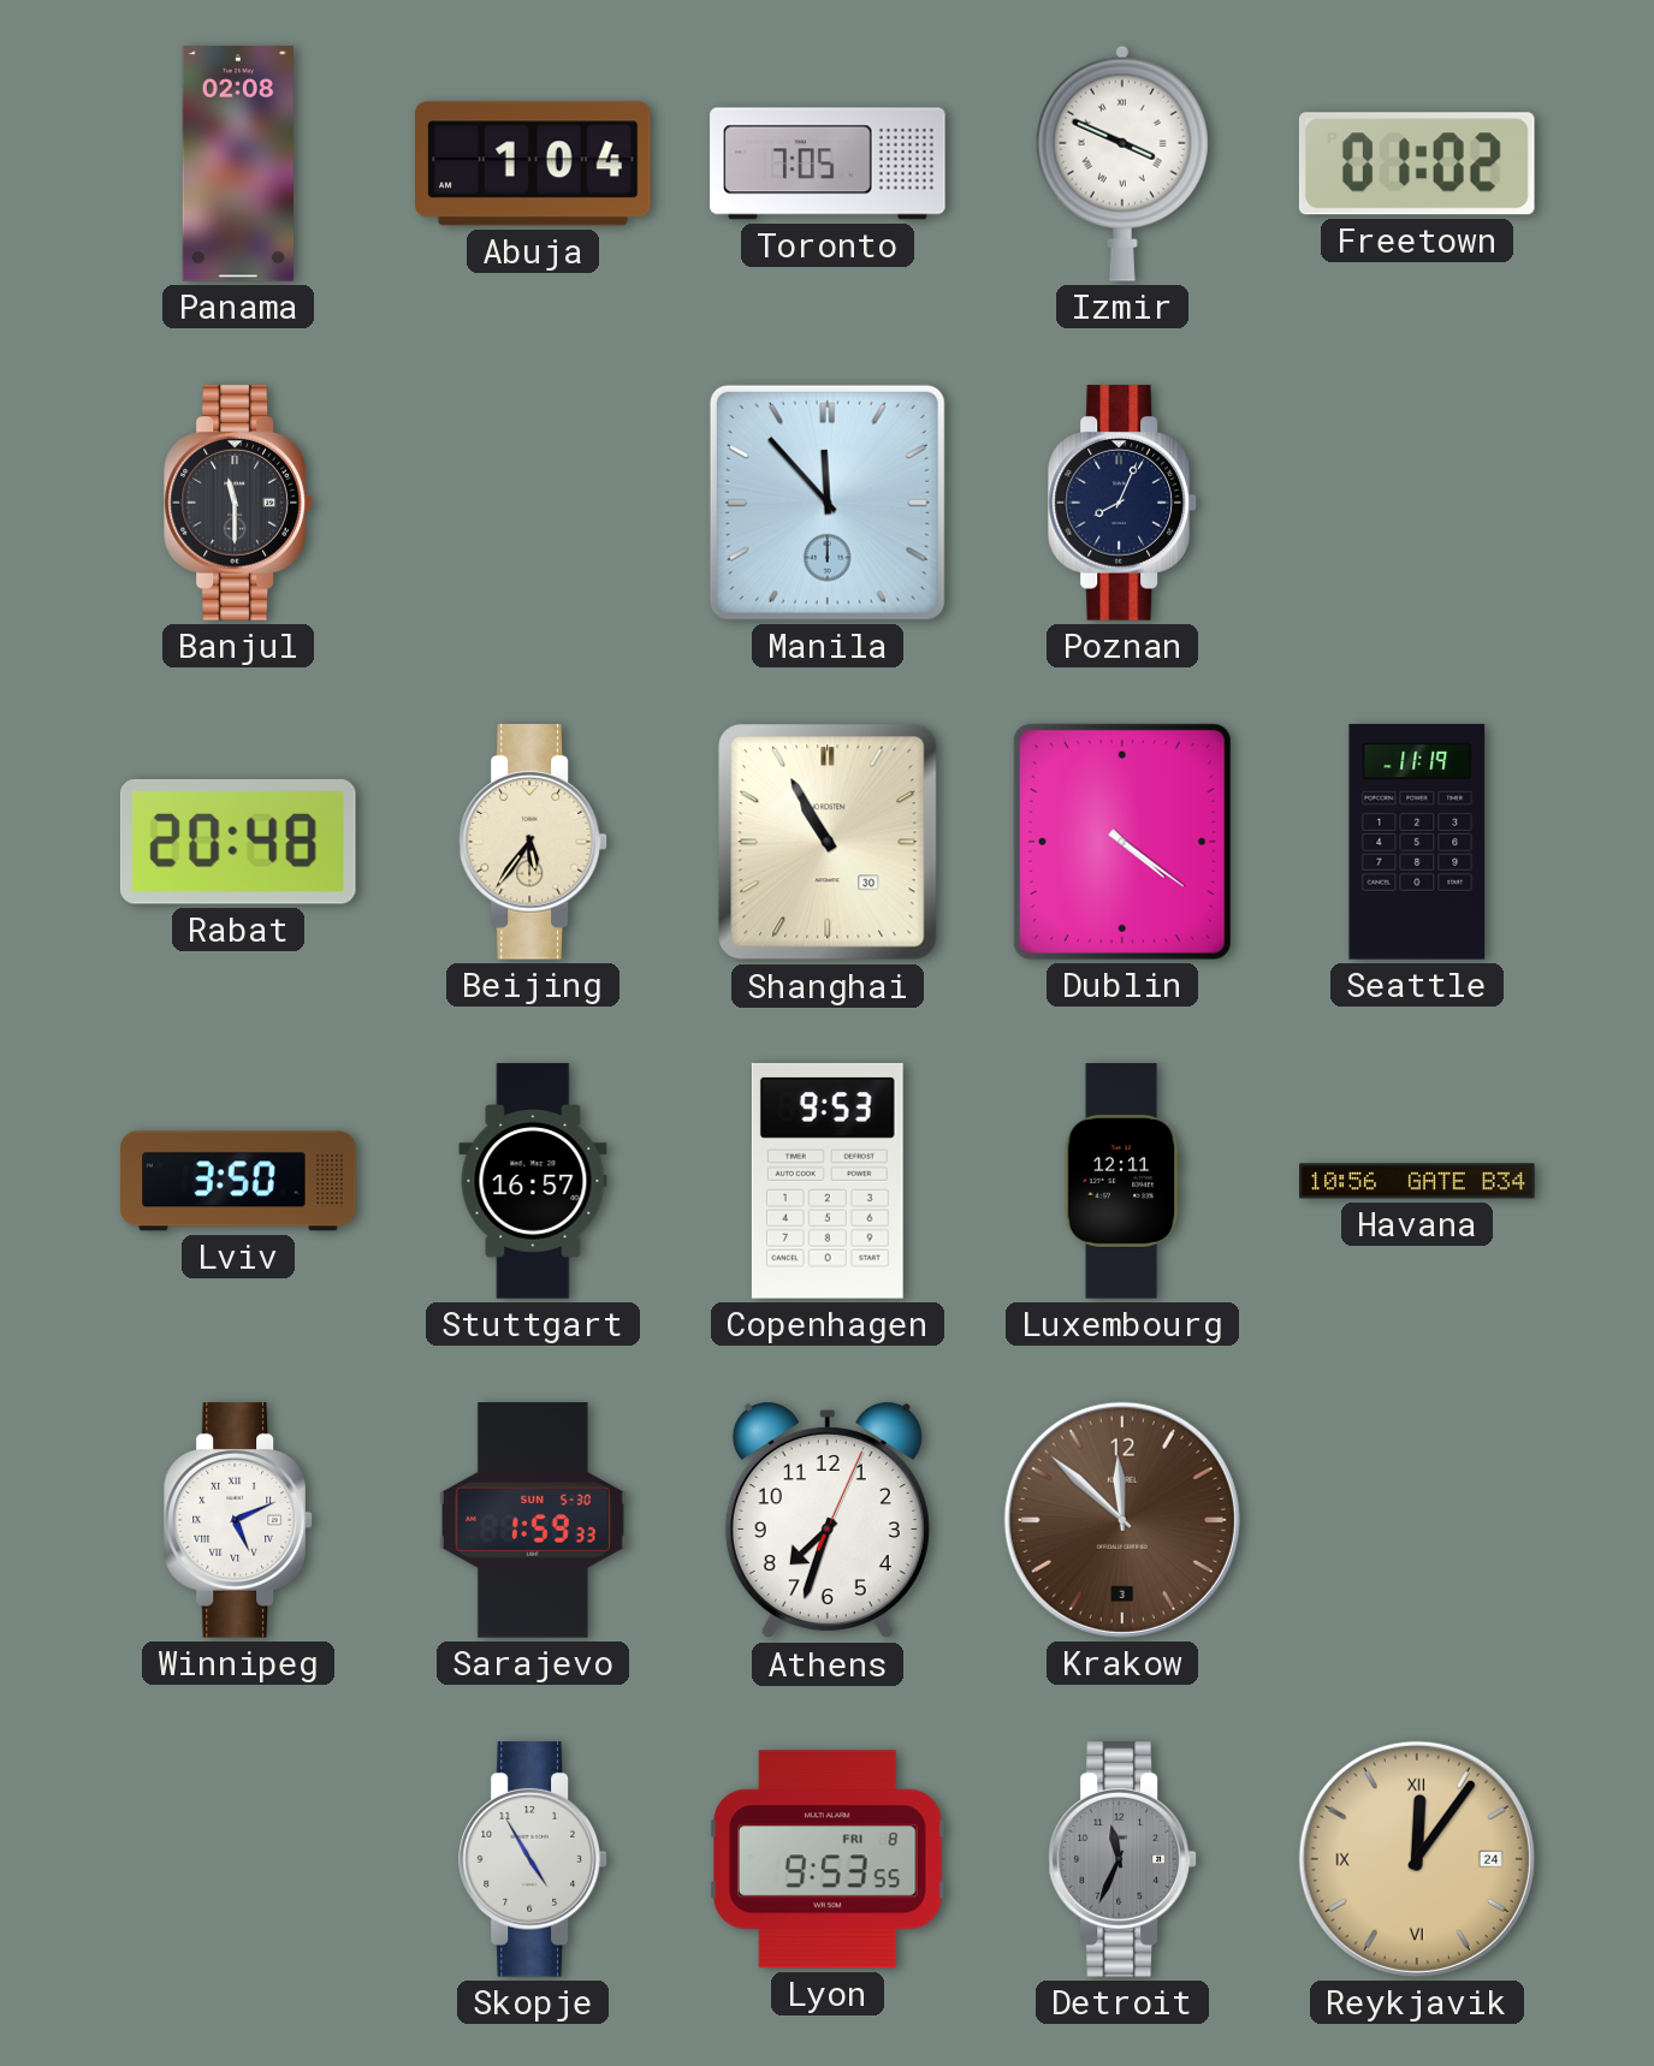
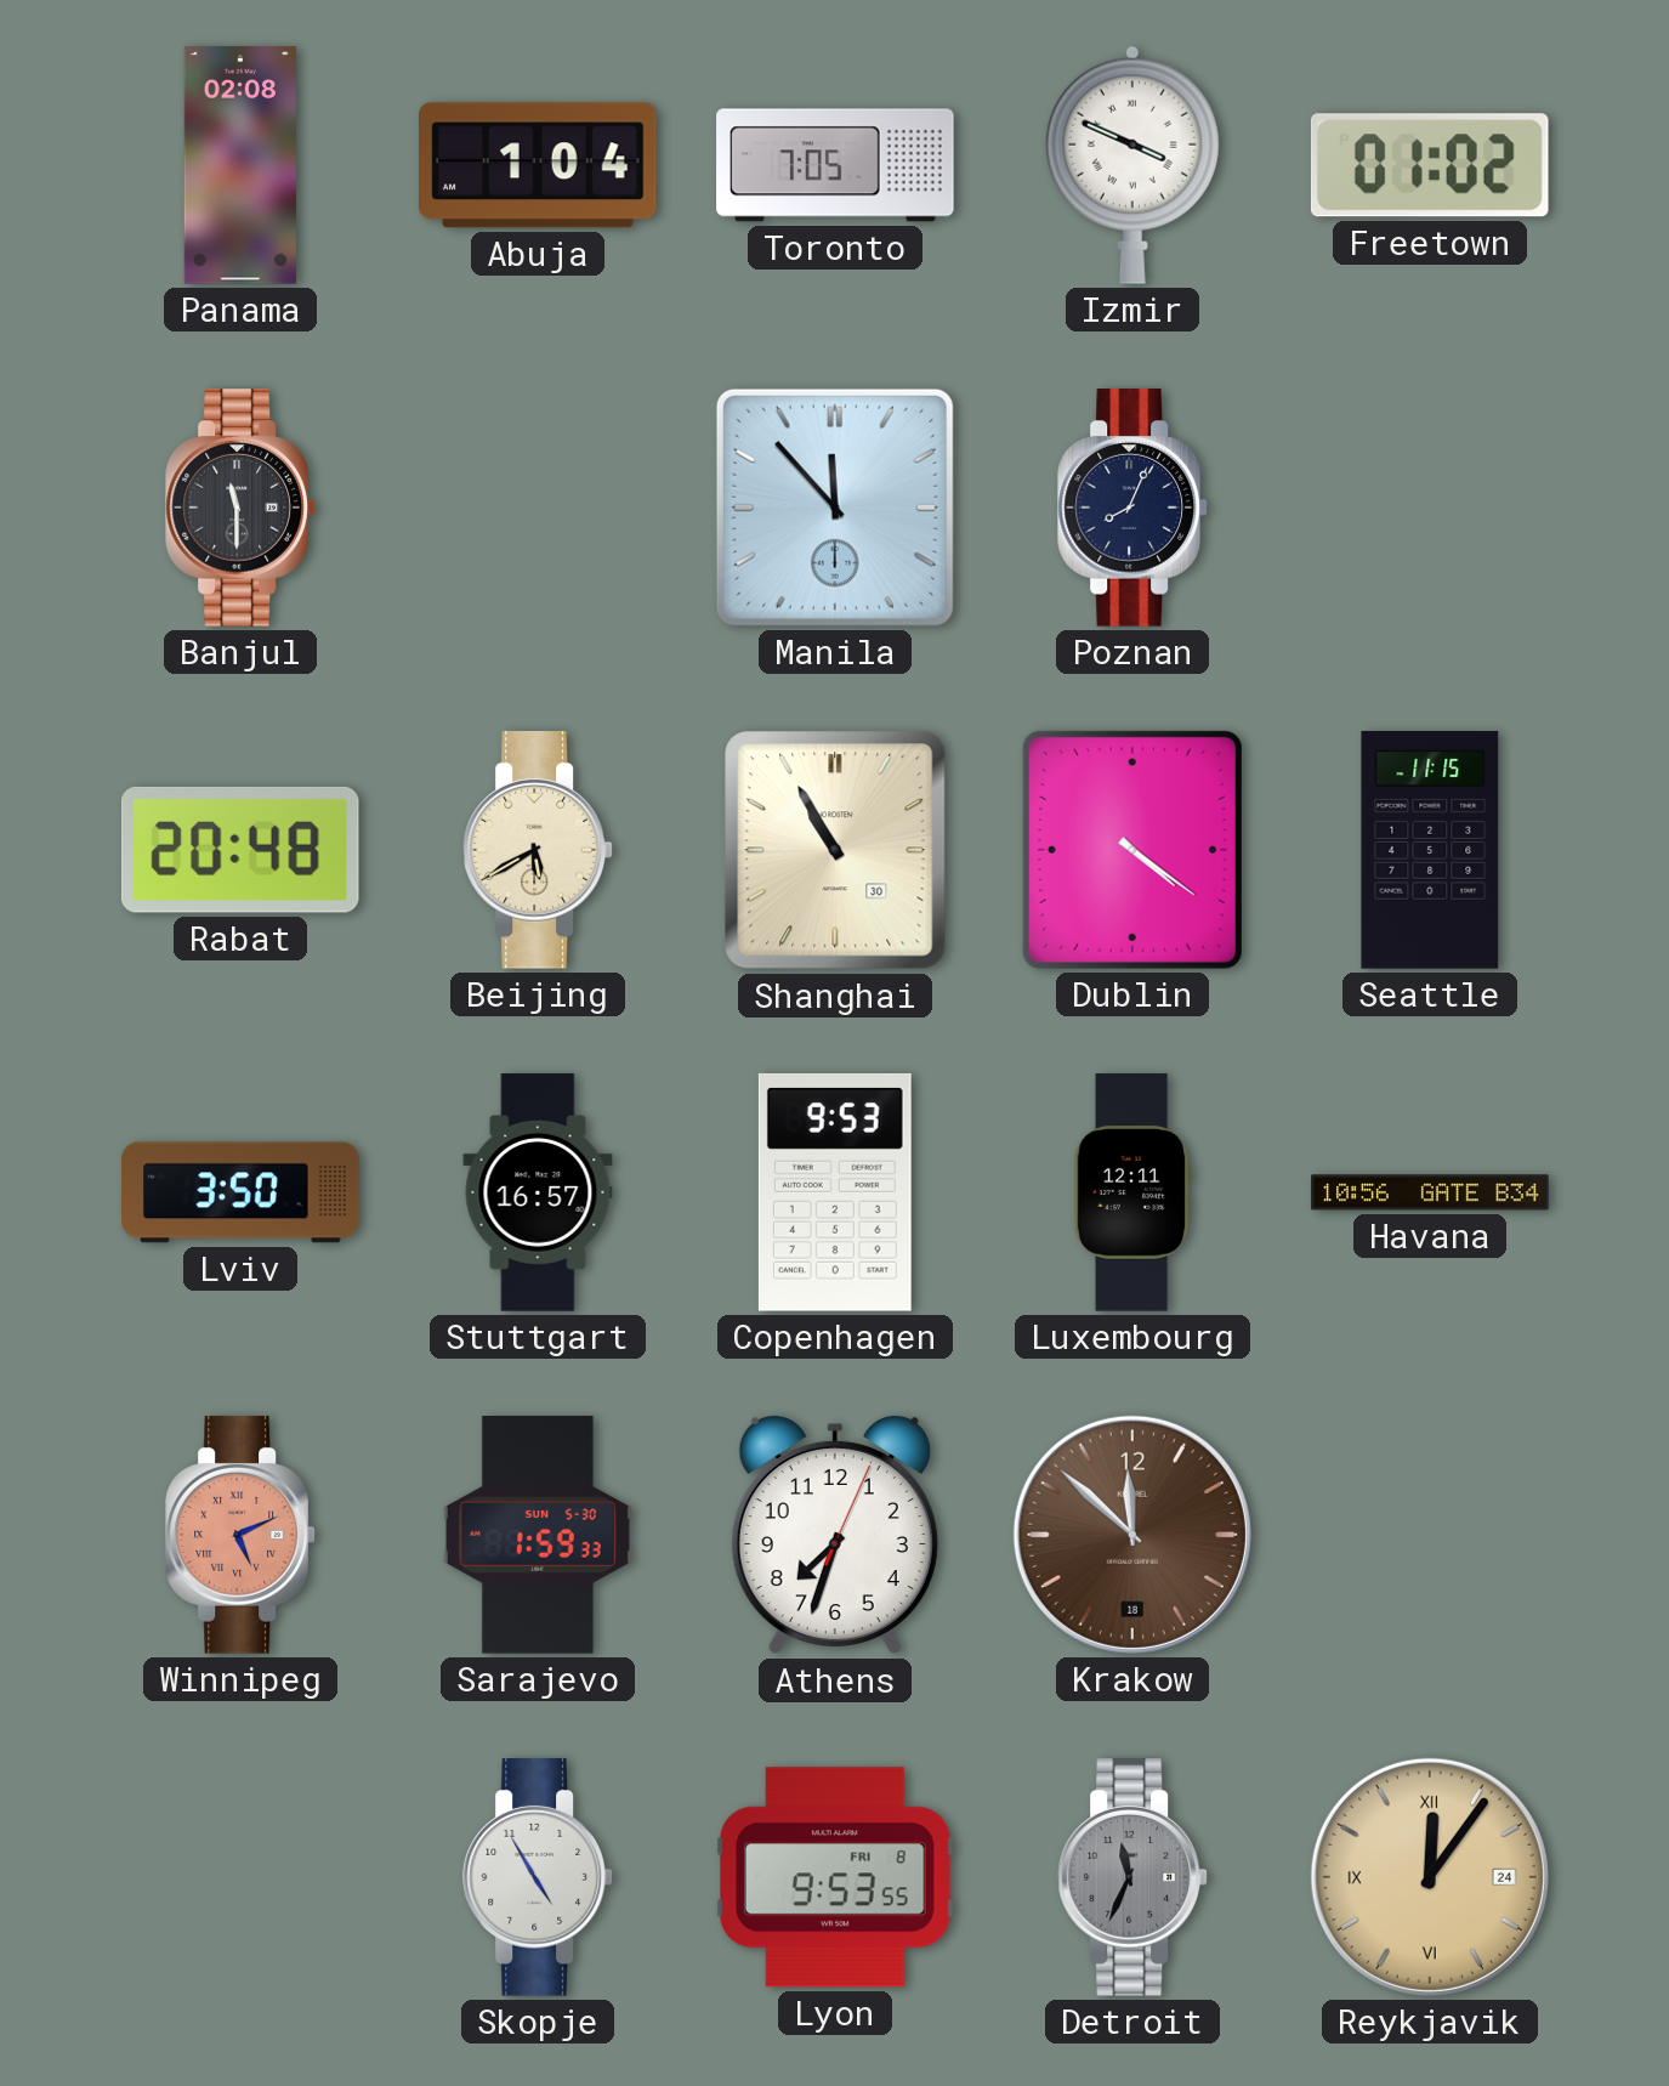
Beijing: 5:36 -> 5:40
Seattle: 11:19 -> 11:15
Winnipeg dial: white -> salmon
Krakow date: 3 -> 18
